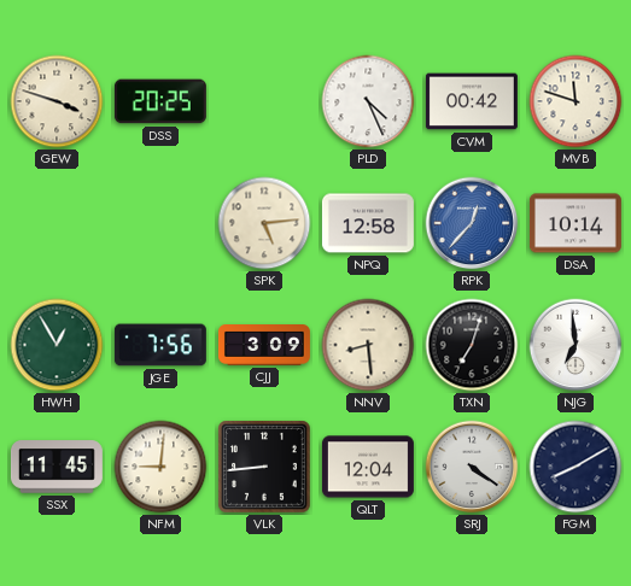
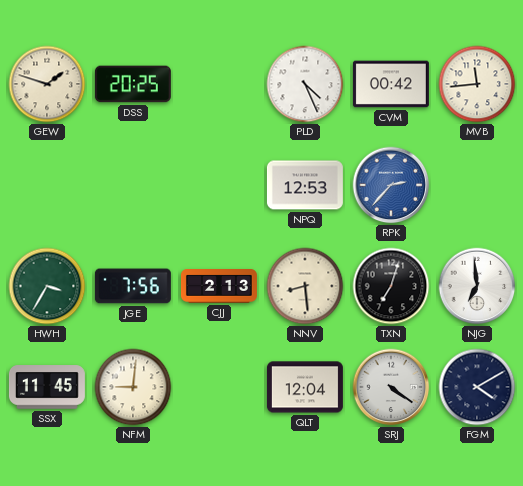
GEW: 3:48 -> 1:48
MVB: 11:48 -> 11:44
SPK: 5:14 -> none
NPQ: 12:58 -> 12:53
RPK: 12:37 -> 2:37
DSA: 10:14 -> none
HWH: 12:55 -> 3:35
CJJ: 3:09 -> 2:13
VLK: 8:44 -> none
FGM: 8:10 -> 4:10
